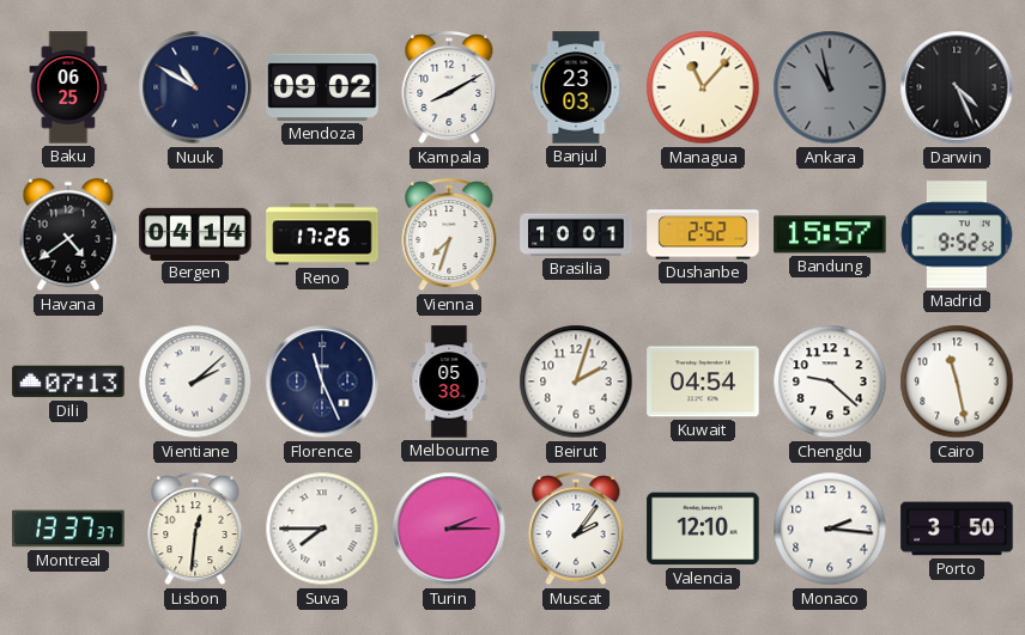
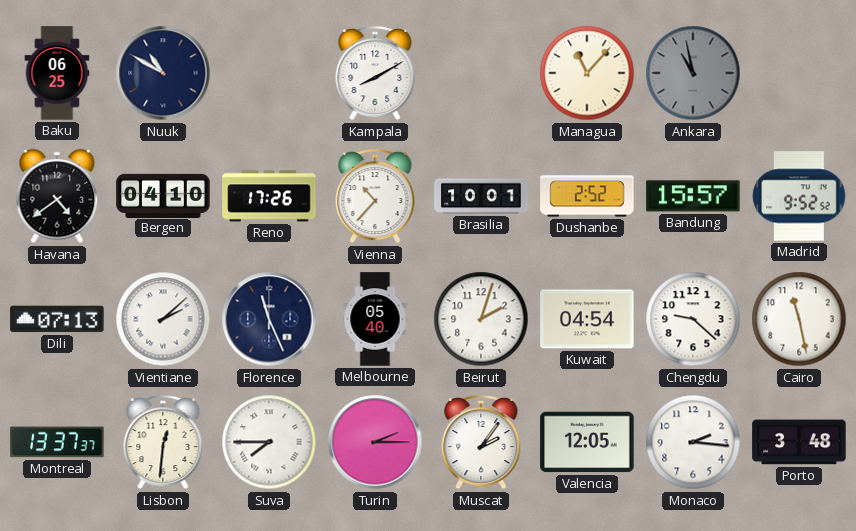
Mendoza: 09:02 -> none
Banjul: 23:03 -> none
Darwin: 4:26 -> none
Bergen: 04:14 -> 04:10
Vienna: 7:33 -> 10:37
Melbourne: 05:38 -> 05:40
Valencia: 12:10 -> 12:05
Porto: 3:50 -> 3:48
